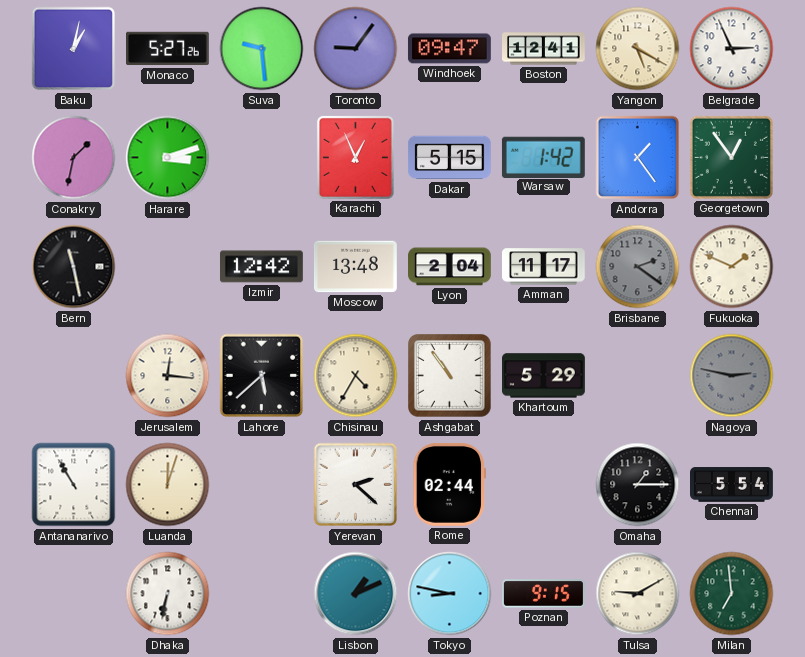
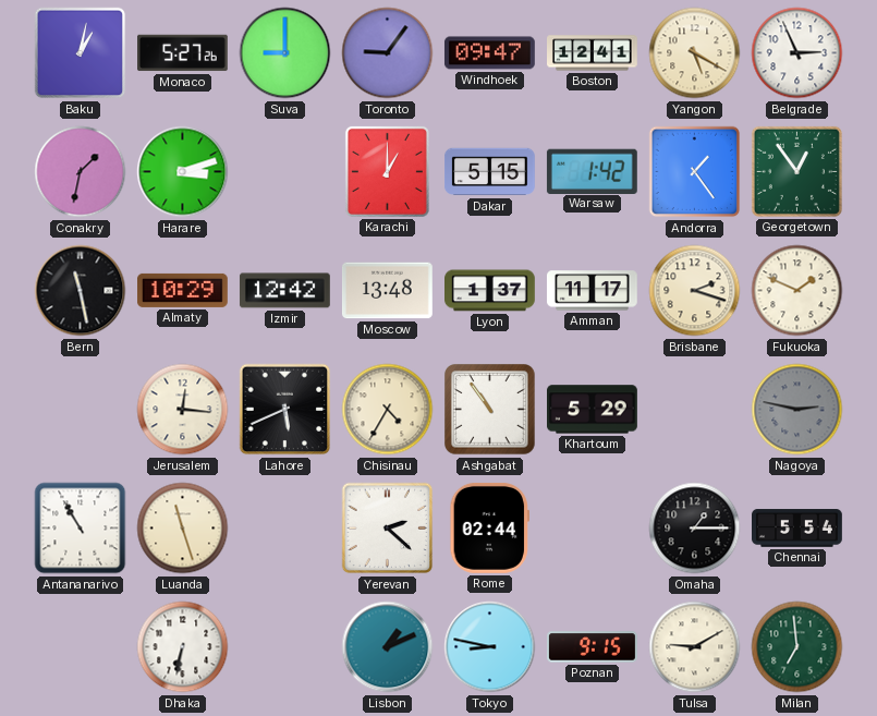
Suva: 9:29 -> 9:00
Karachi: 12:56 -> 1:00
Almaty: none -> 10:29
Lyon: 2:04 -> 1:37
Brisbane: 2:21 -> 2:18
Brisbane dial: grey -> cream
Lahore: 5:38 -> 5:41
Luanda: 12:03 -> 11:27
